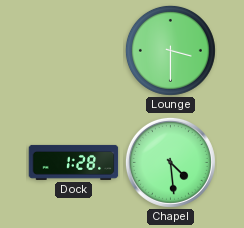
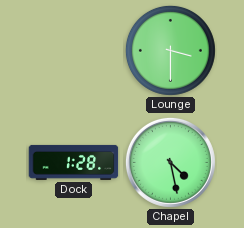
Chapel: 4:29 -> 4:28
